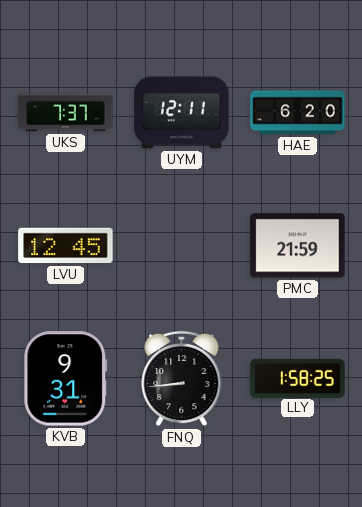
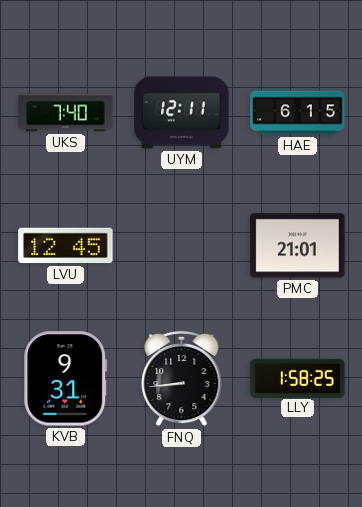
UKS: 7:37 -> 7:40
HAE: 6:20 -> 6:15
PMC: 21:59 -> 21:01
